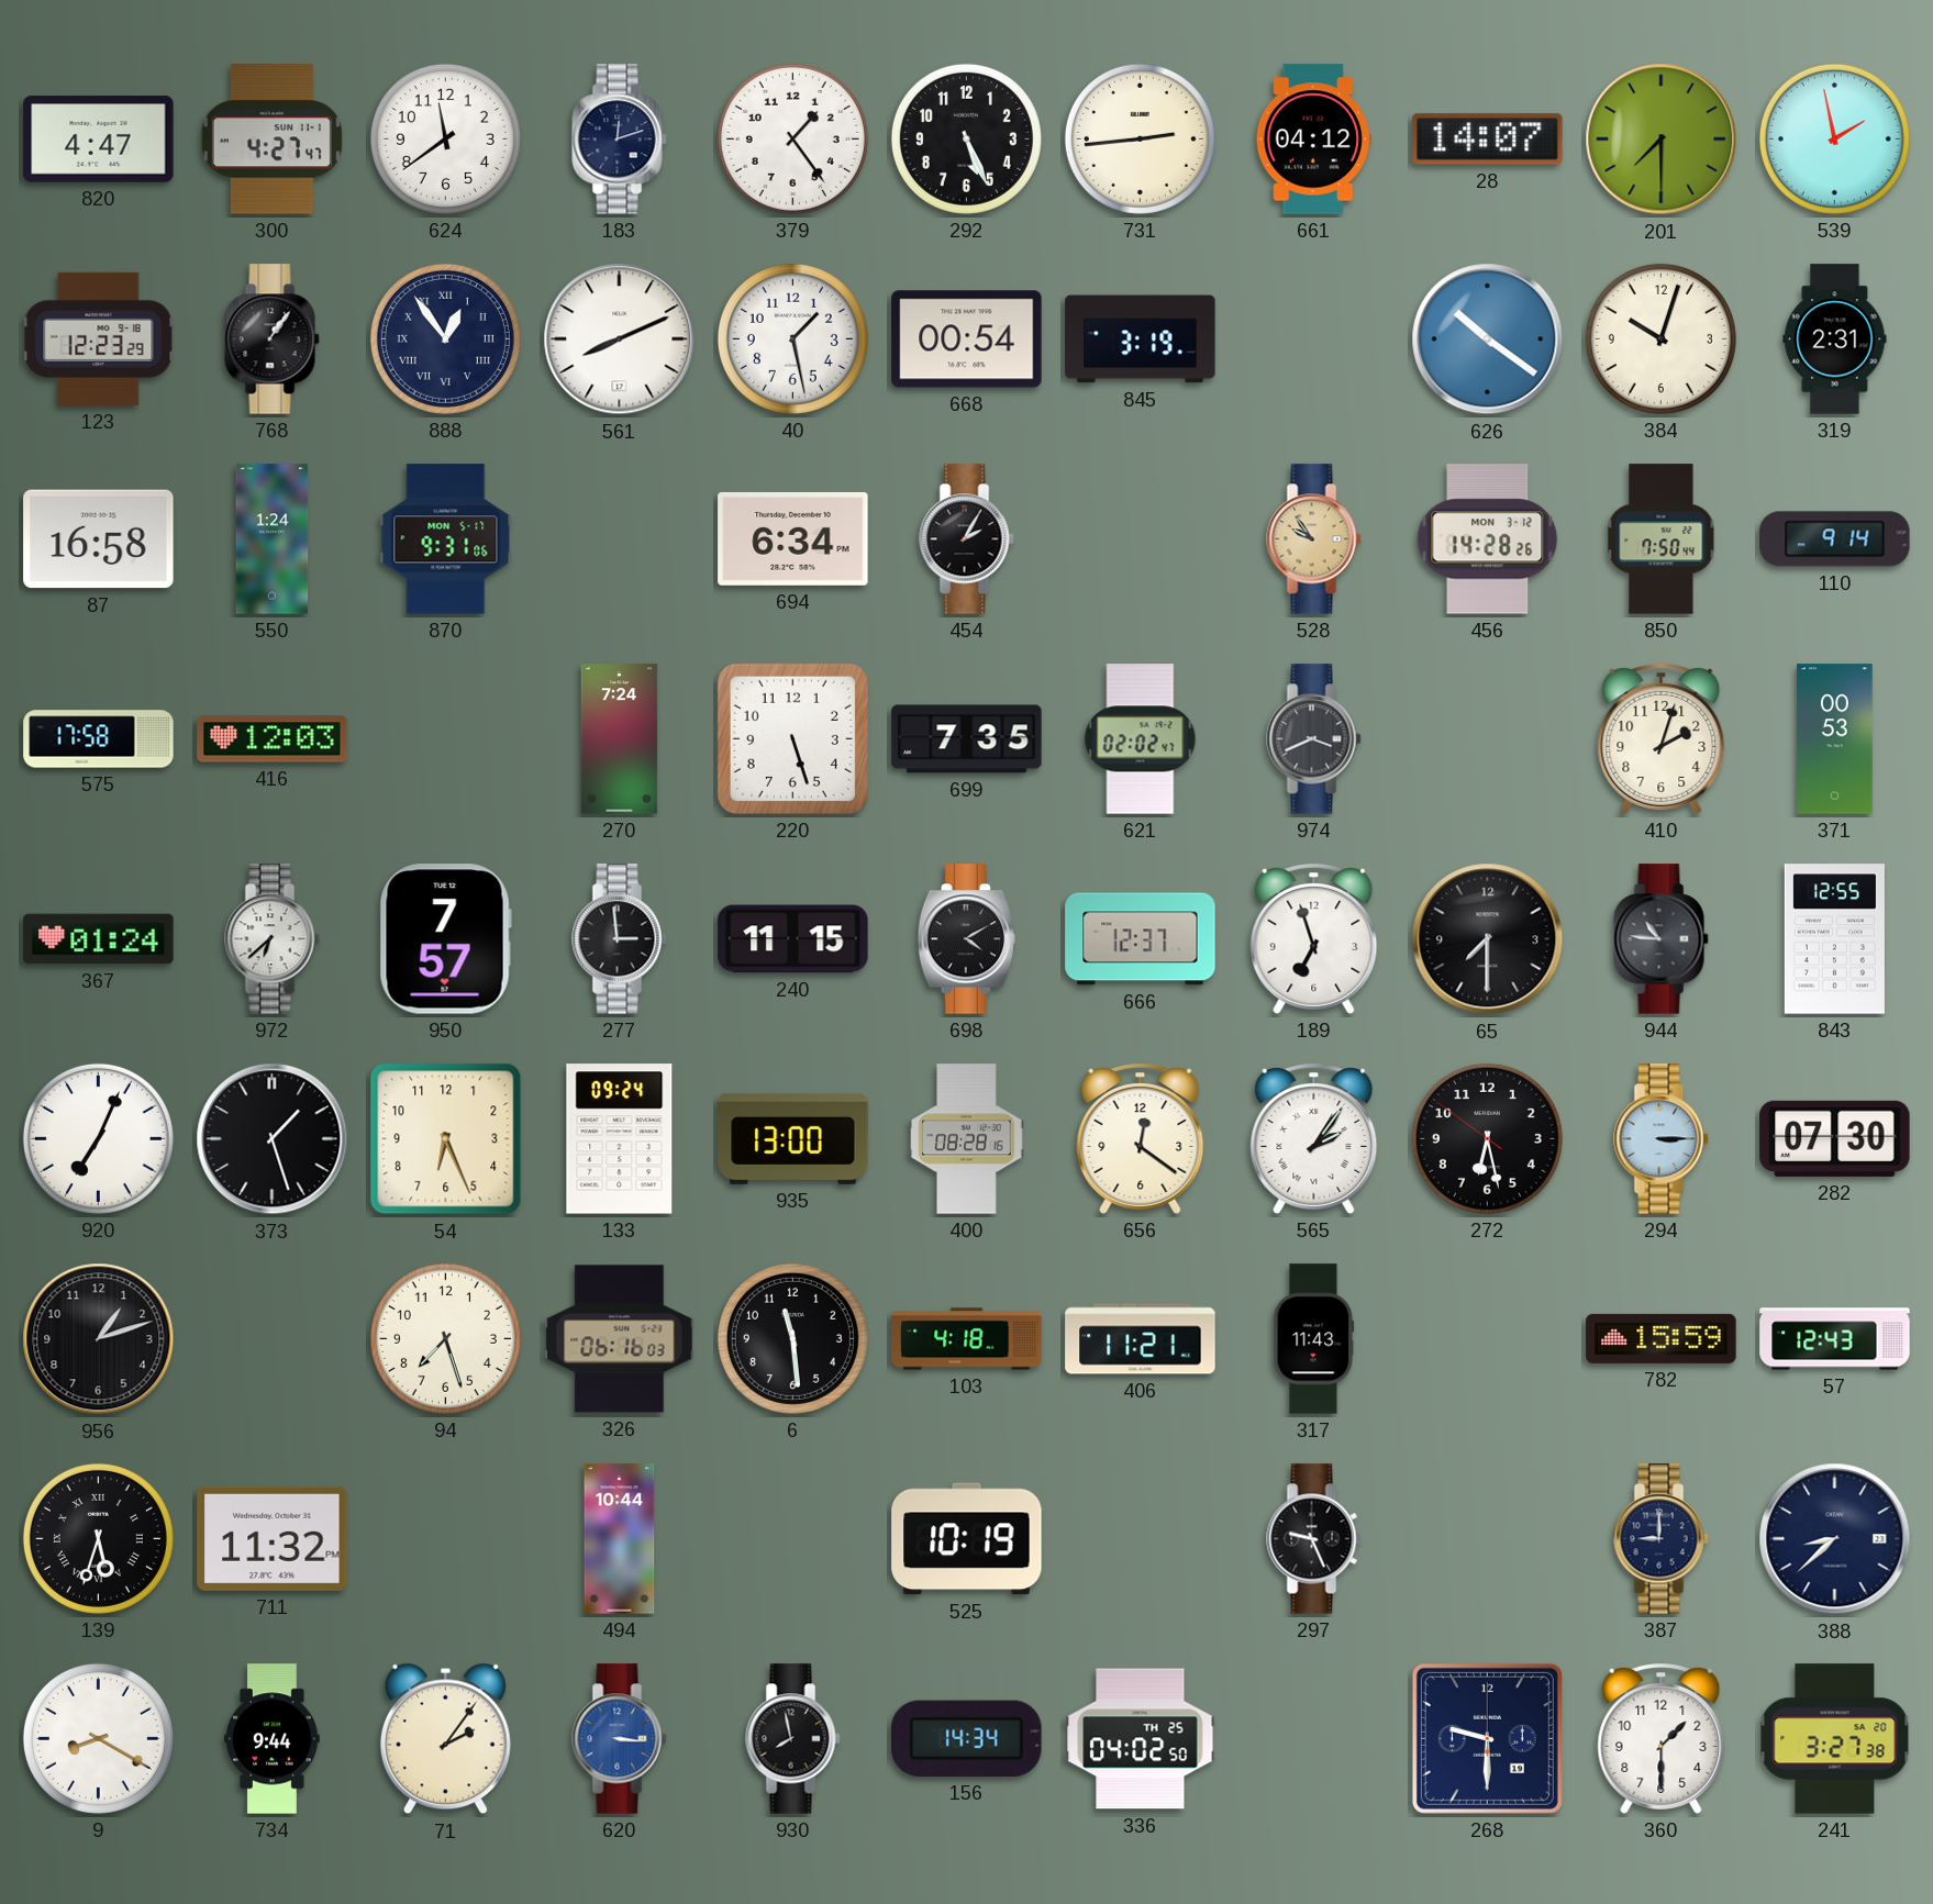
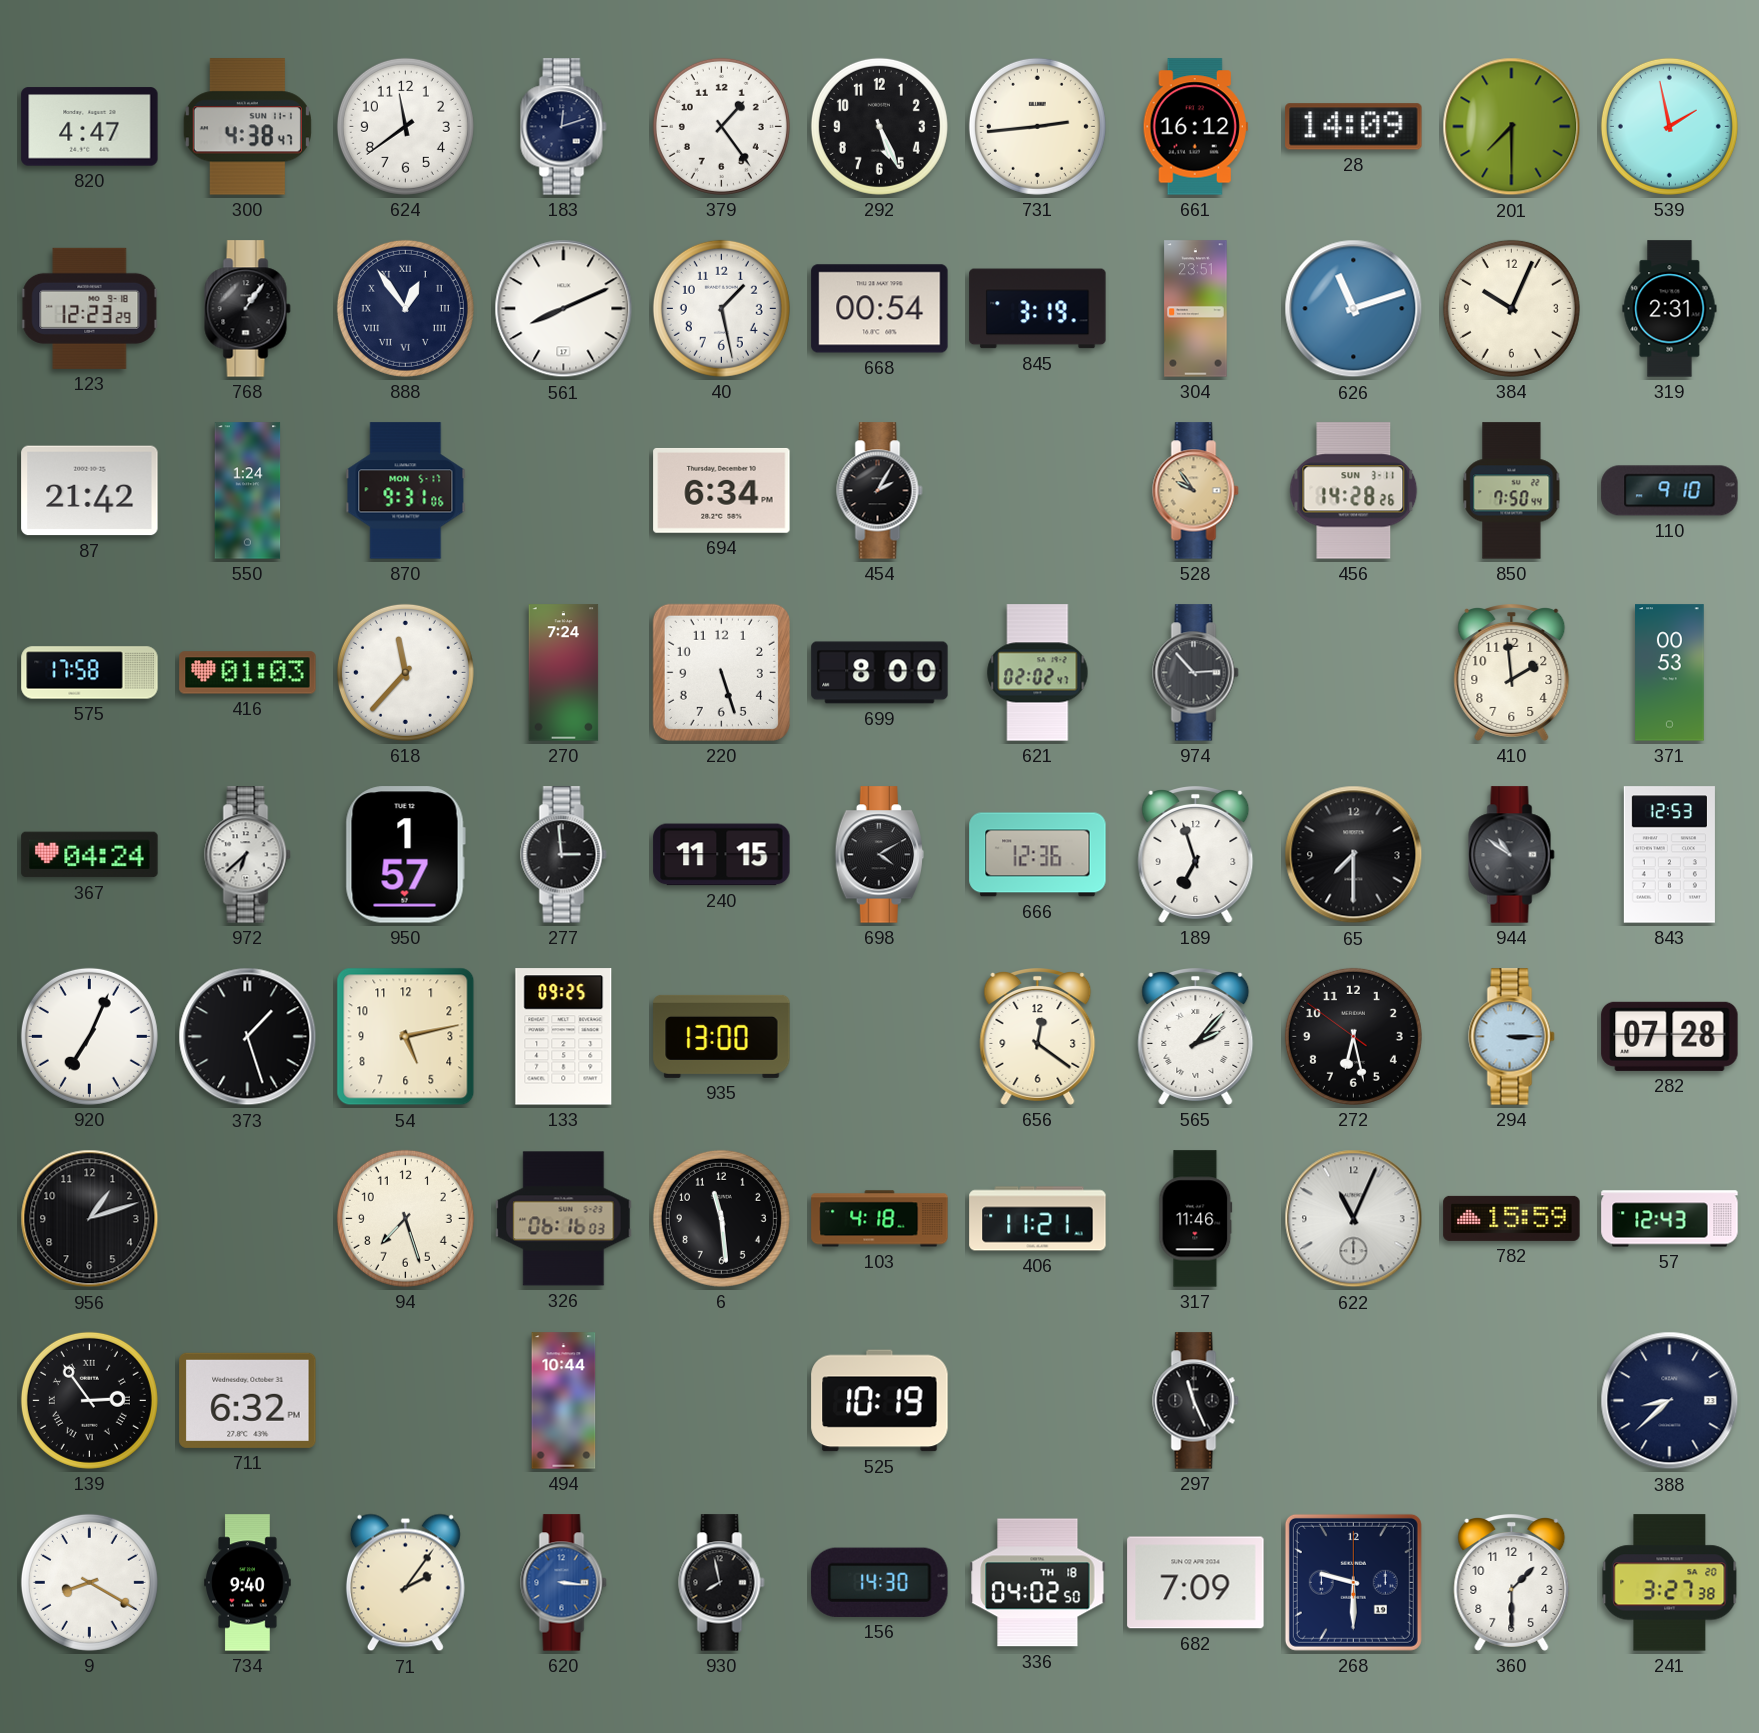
300: 4:27 -> 4:38
661: 04:12 -> 16:12
28: 14:07 -> 14:09
304: none -> 23:51
626: 10:21 -> 11:12
384: 10:03 -> 10:04
87: 16:58 -> 21:42
456 date: MON 3-12 -> SUN 3-11
110: 9:14 -> 9:10
416: 12:03 -> 01:03
618: none -> 11:37
699: 7:35 -> 8:00
974: 3:41 -> 2:53
410: 2:03 -> 1:59
367: 01:24 -> 04:24
950: 7:57 -> 1:57
666: 12:37 -> 12:36
944: 10:46 -> 10:51
843: 12:55 -> 12:53
54: 6:26 -> 5:13
133: 09:24 -> 09:25
400: 08:28 -> none
565: 2:06 -> 2:07
282: 07:30 -> 07:28
317: 11:43 -> 11:46
622: none -> 11:04
139: 5:33 -> 2:54
711: 11:32 -> 6:32
297: 9:26 -> 11:26
387: 9:00 -> none
734: 9:44 -> 9:40
156: 14:34 -> 14:30
336 date: TH 25 -> TH 18
682: none -> 7:09
